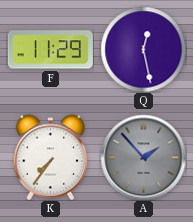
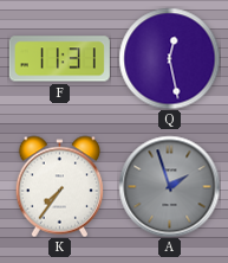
F: 11:29 -> 11:31
A: 1:53 -> 1:57
